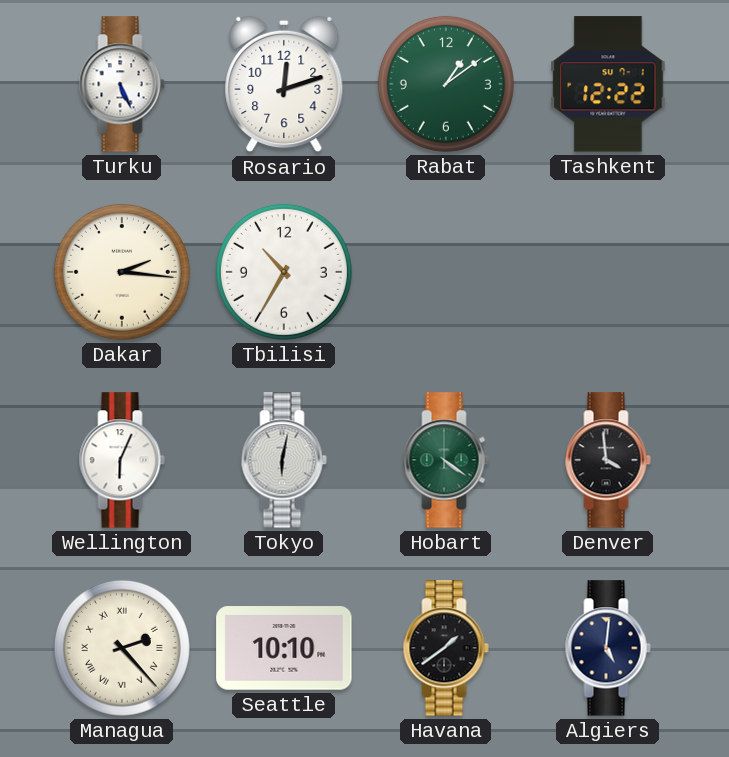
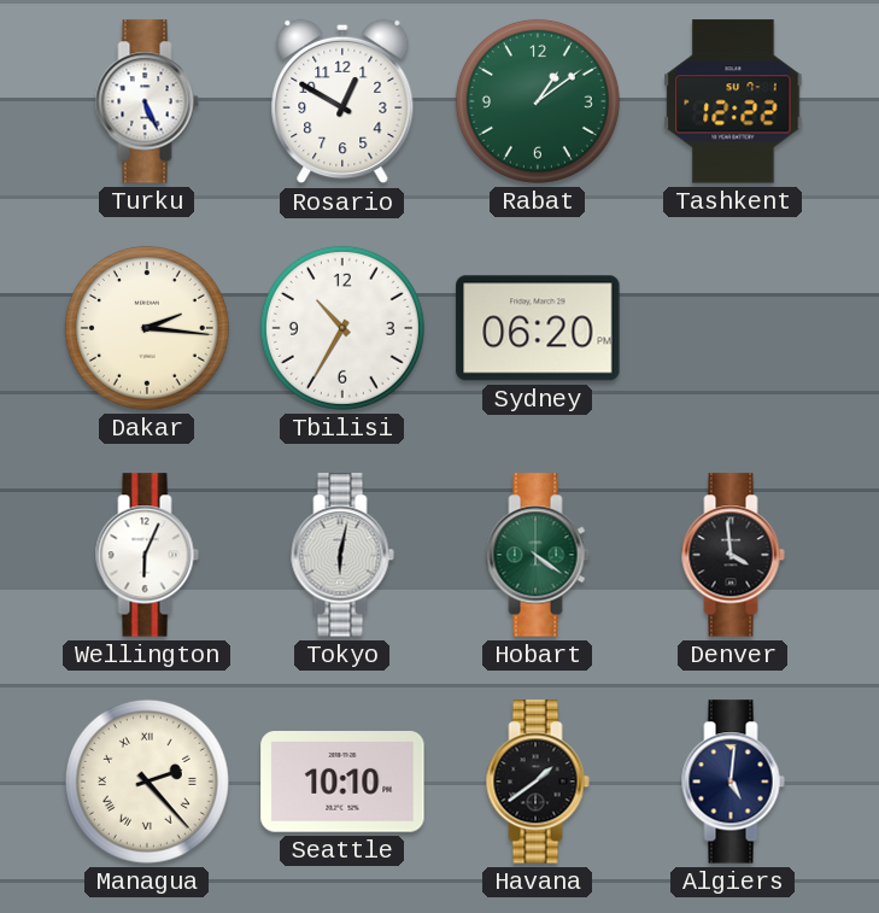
Rosario: 12:12 -> 12:50
Sydney: none -> 06:20
